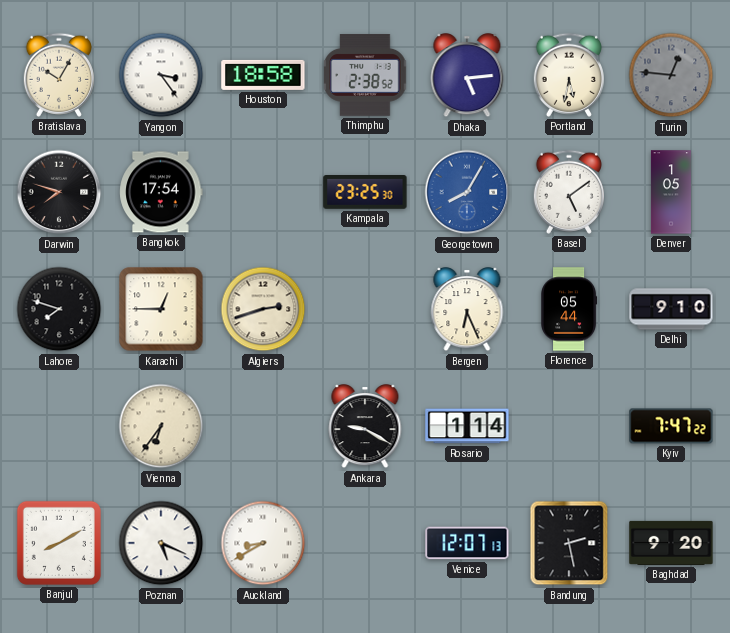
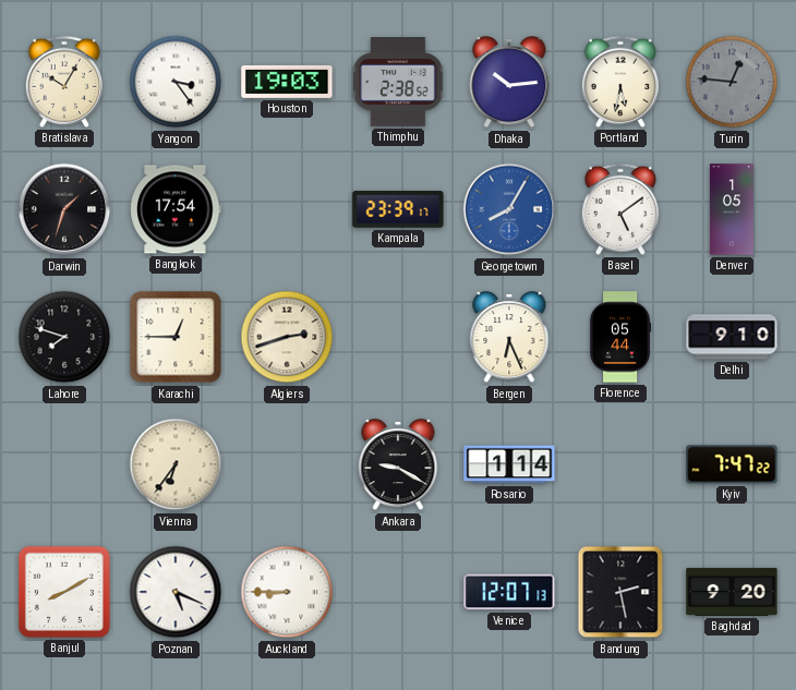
Houston: 18:58 -> 19:03
Dhaka: 5:14 -> 10:14
Darwin: 7:48 -> 1:33
Kampala: 23:25 -> 23:39
Auckland: 8:40 -> 8:45
